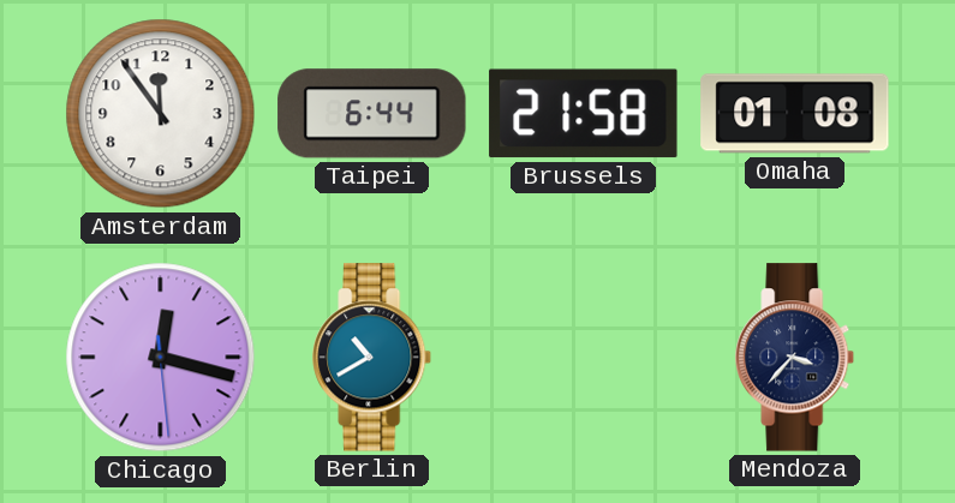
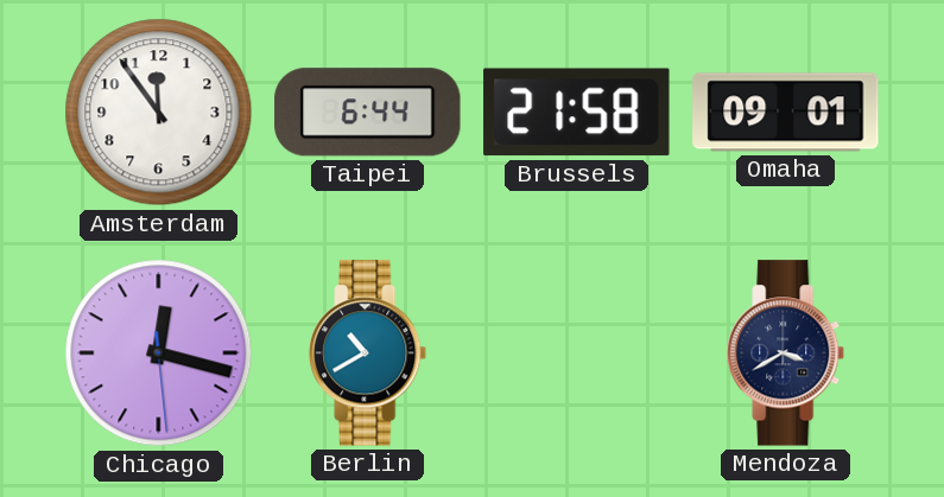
Omaha: 01:08 -> 09:01
Mendoza: 3:37 -> 3:40
